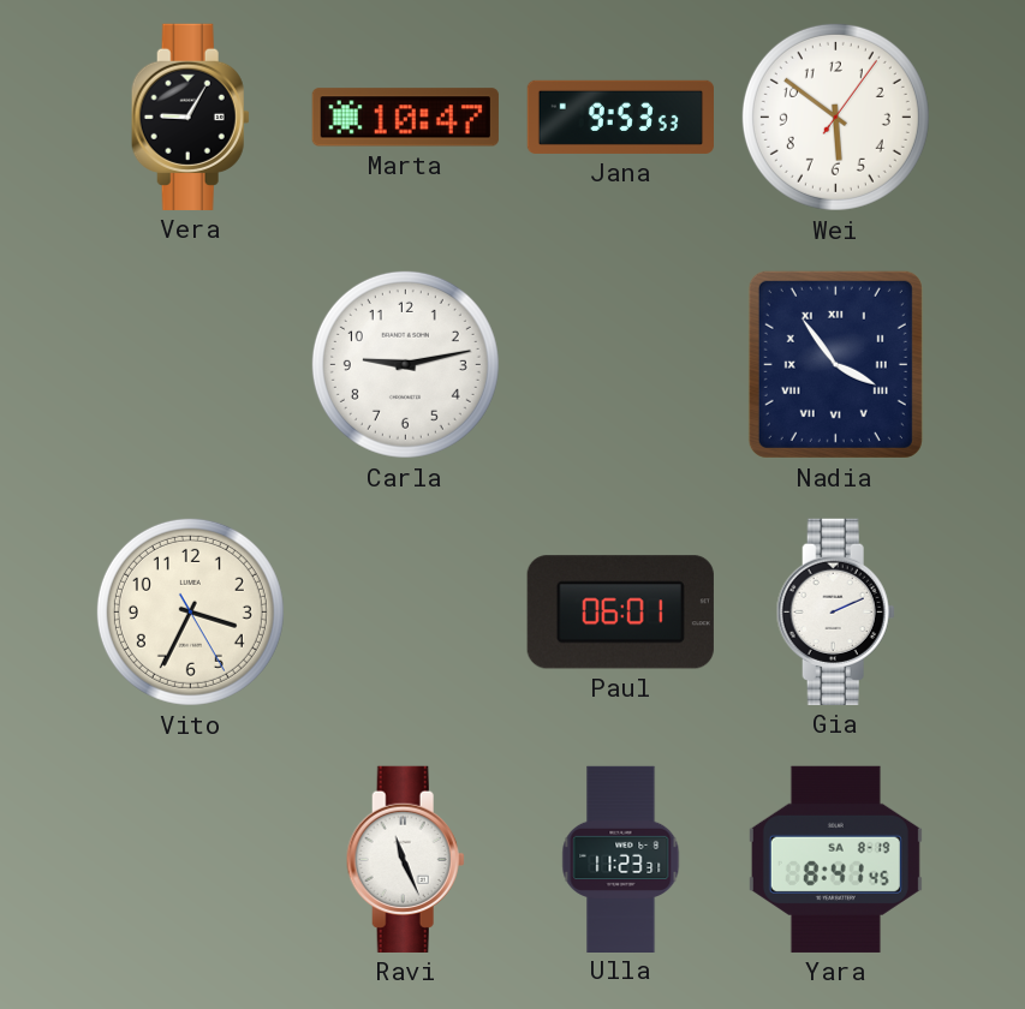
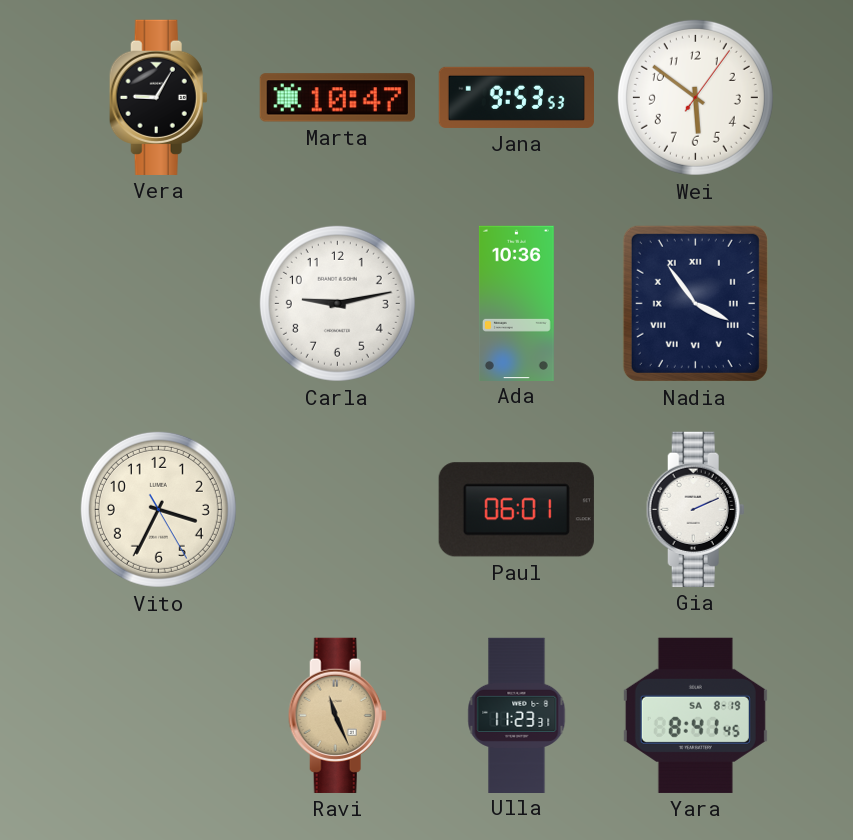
Ada: none -> 10:36
Ravi dial: white -> champagne
